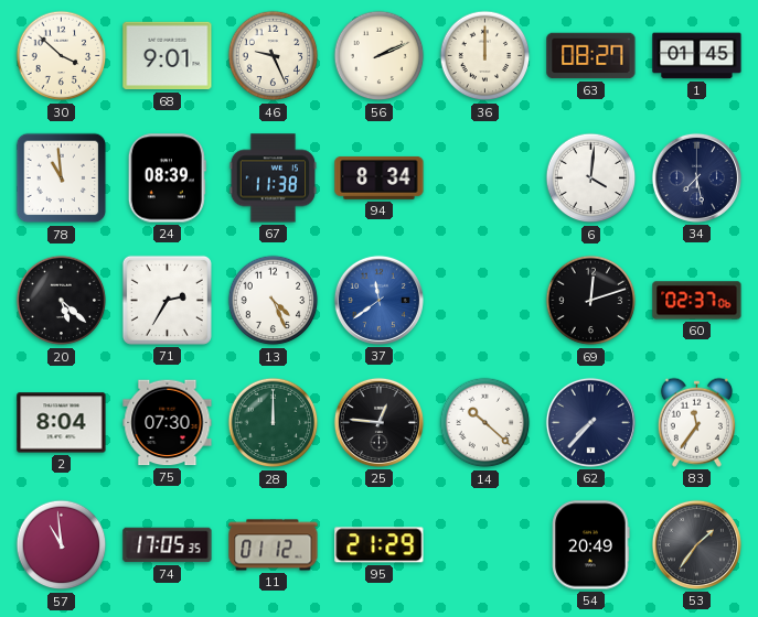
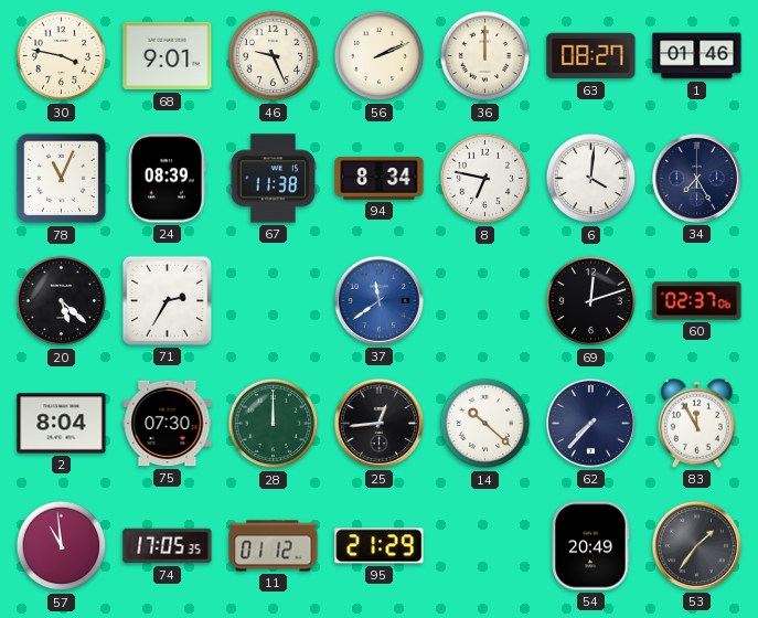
30: 3:52 -> 3:47
1: 01:45 -> 01:46
78: 10:59 -> 11:04
8: none -> 6:47
34: 7:28 -> 7:25
13: 4:26 -> none
25: 12:46 -> 12:44
83: 11:36 -> 11:55
